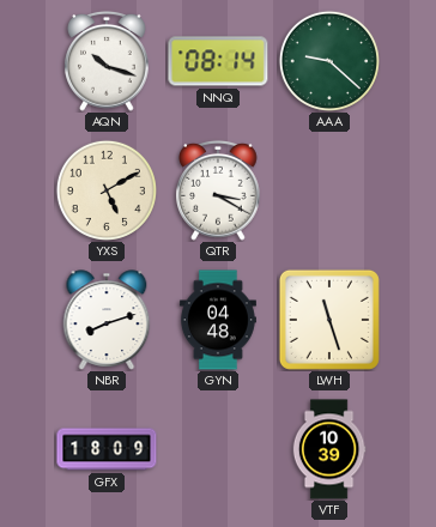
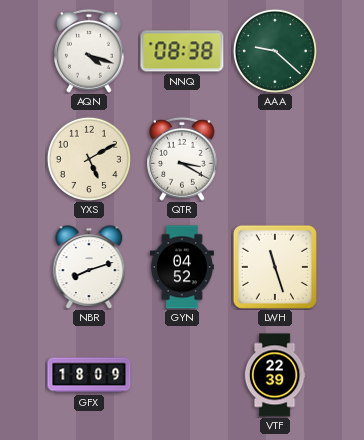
AQN: 10:18 -> 4:18
NNQ: 08:14 -> 08:38
GYN: 04:48 -> 04:52
VTF: 10:39 -> 22:39
